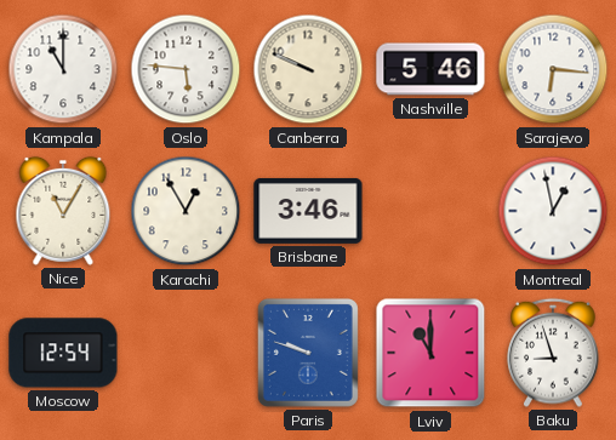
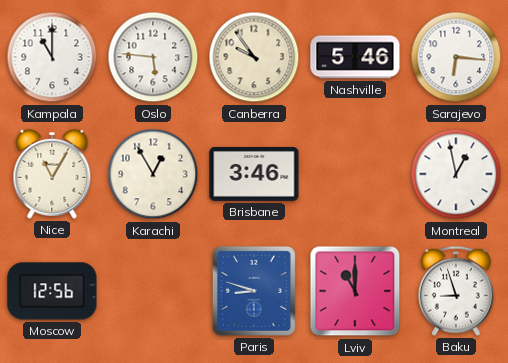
Canberra: 9:49 -> 9:54
Moscow: 12:54 -> 12:56
Paris: 9:48 -> 8:48
